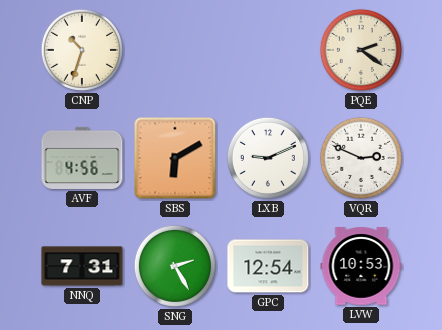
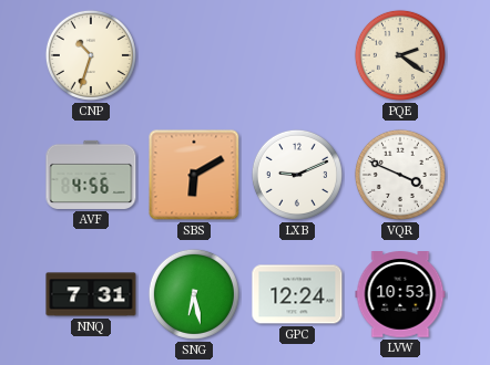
VQR: 2:49 -> 3:49
SNG: 2:25 -> 6:28
GPC: 12:54 -> 12:24
